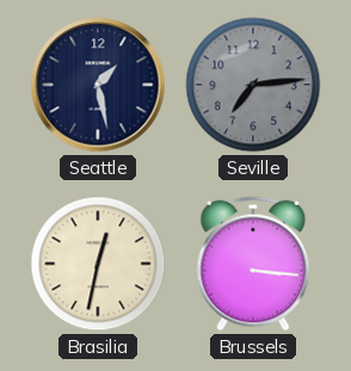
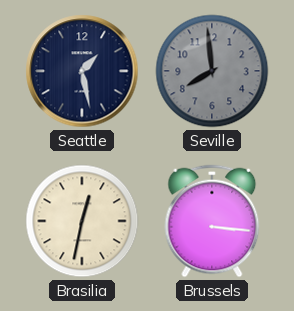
Seville: 7:14 -> 7:59
